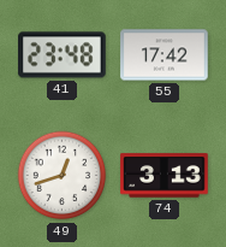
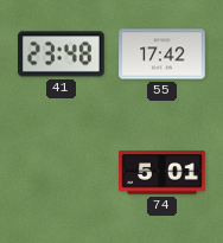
49: 12:42 -> none
74: 3:13 -> 5:01
